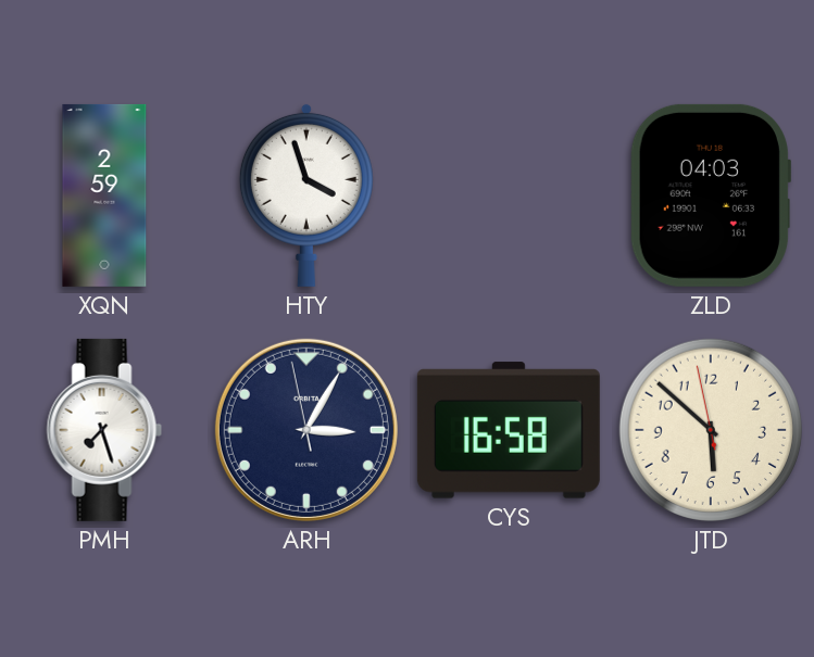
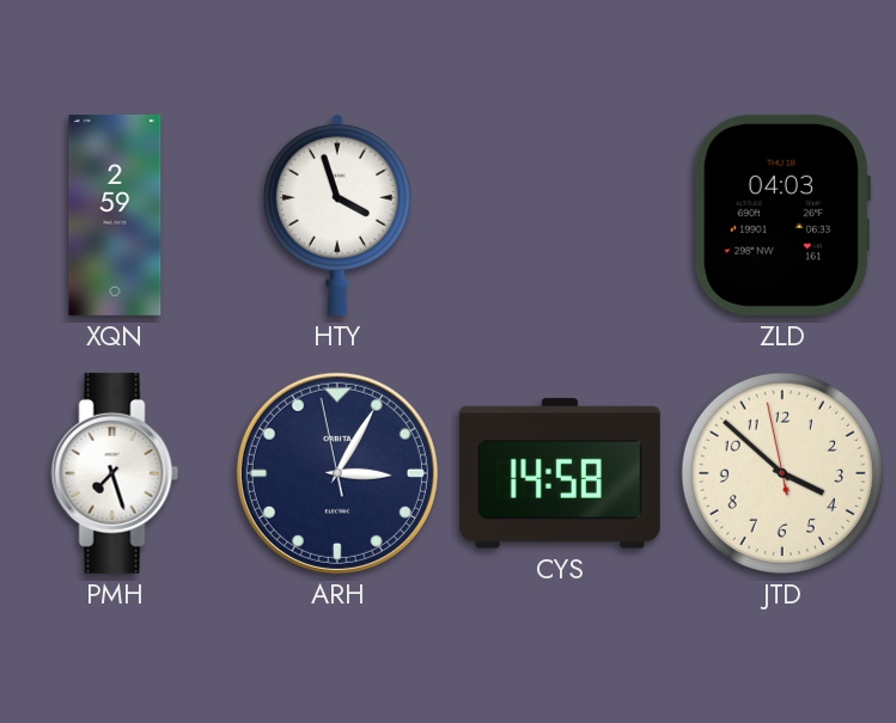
CYS: 16:58 -> 14:58
JTD: 5:51 -> 3:51
